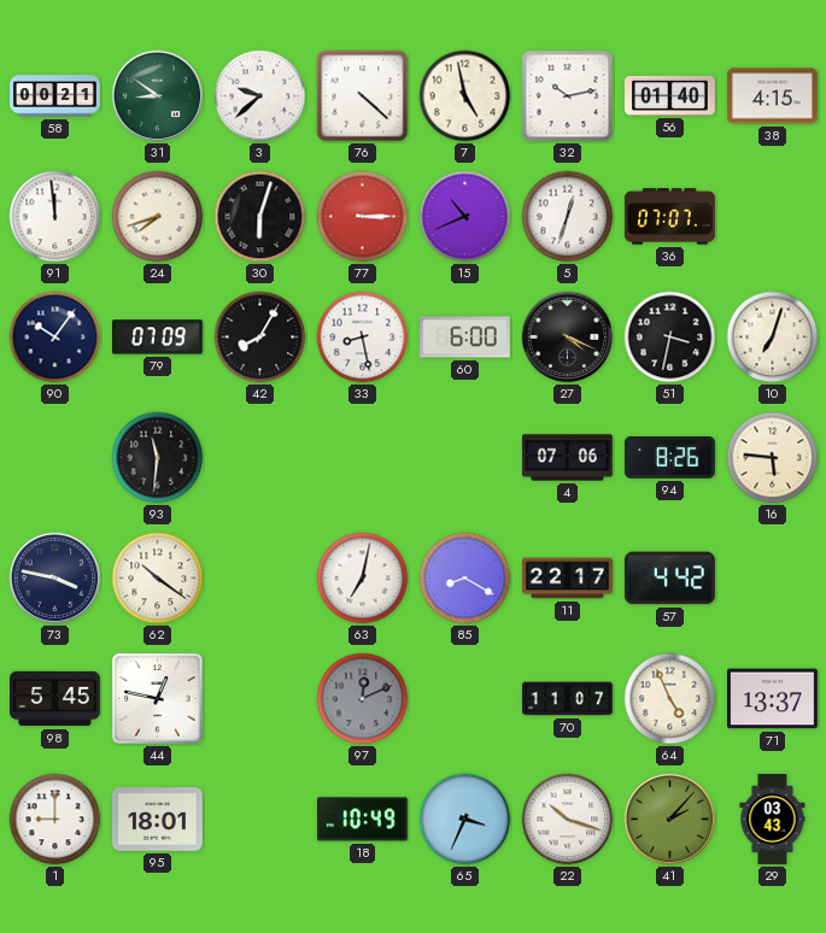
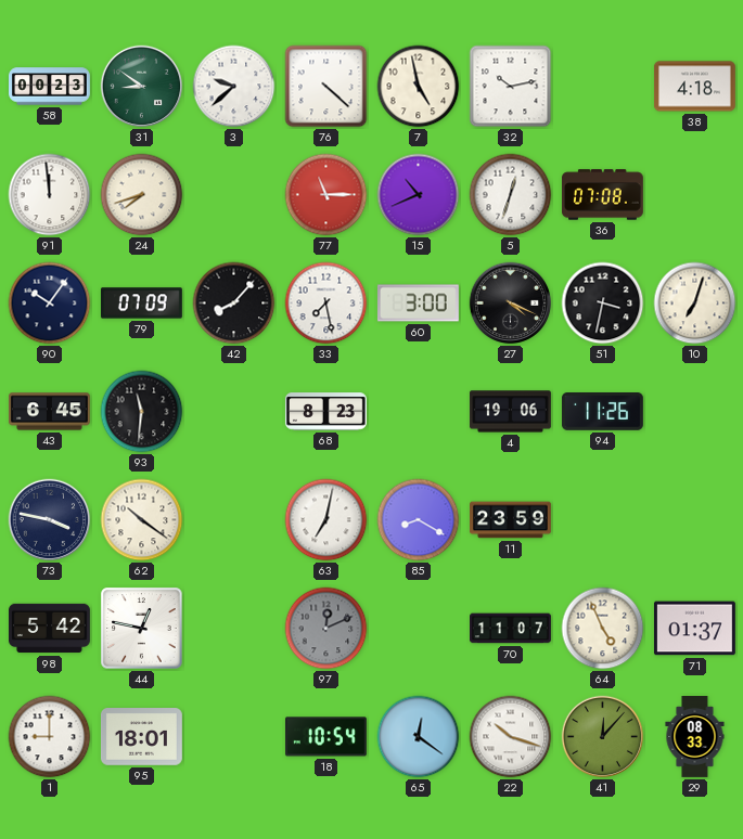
58: 00:21 -> 00:23
56: 01:40 -> none
38: 4:15 -> 4:18
30: 6:03 -> none
77: 3:15 -> 11:15
36: 07:07 -> 07:08
42: 8:05 -> 8:07
33: 8:28 -> 7:28
60: 6:00 -> 3:00
43: none -> 6:45
68: none -> 8:23
4: 07:06 -> 19:06
94: 8:26 -> 11:26
16: 5:46 -> none
11: 22:17 -> 23:59
57: 4:42 -> none
98: 5:45 -> 5:42
71: 13:37 -> 01:37
18: 10:49 -> 10:54
65: 3:34 -> 12:21
41: 2:07 -> 12:07
29: 03:43 -> 08:33
